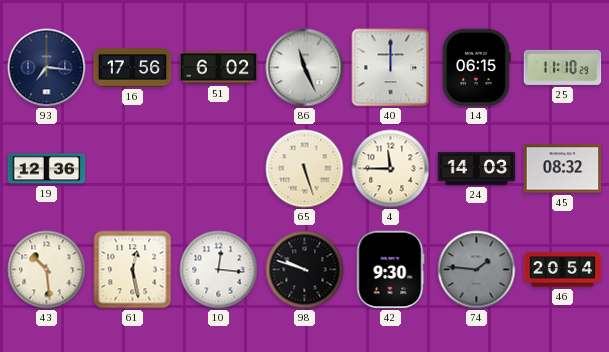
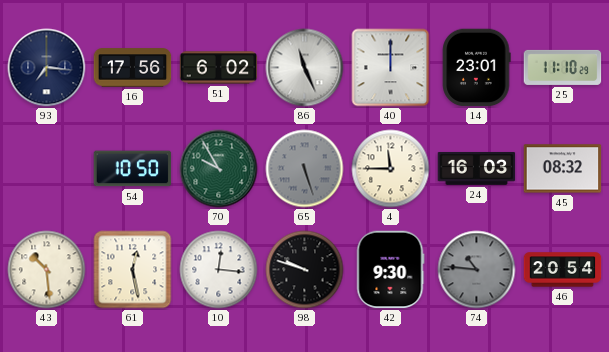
14: 06:15 -> 23:01
19: 12:36 -> none
54: none -> 10:50
70: none -> 9:55
65 dial: cream -> grey
24: 14:03 -> 16:03
74: 1:46 -> 10:46
